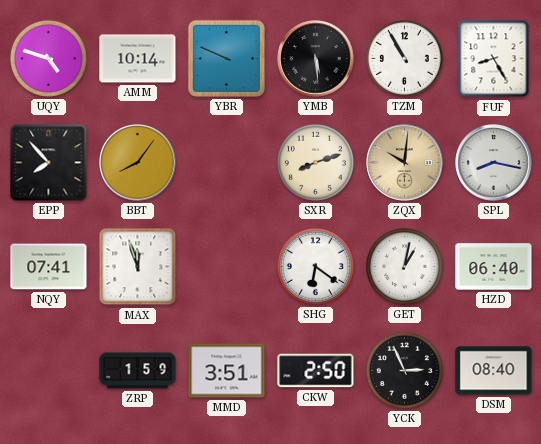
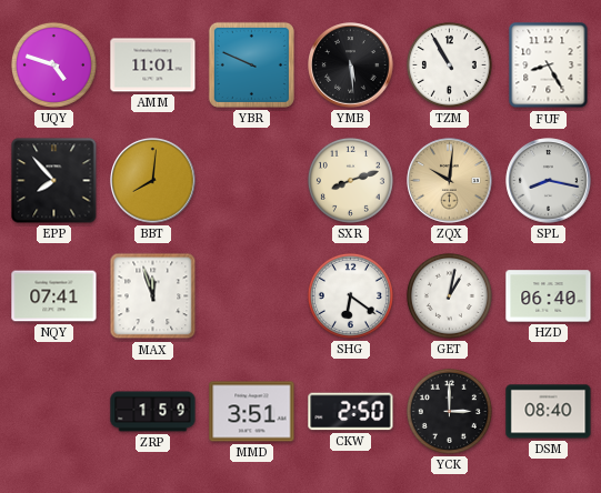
AMM: 10:14 -> 11:01
BBT: 8:06 -> 8:01
YCK: 2:56 -> 3:00
